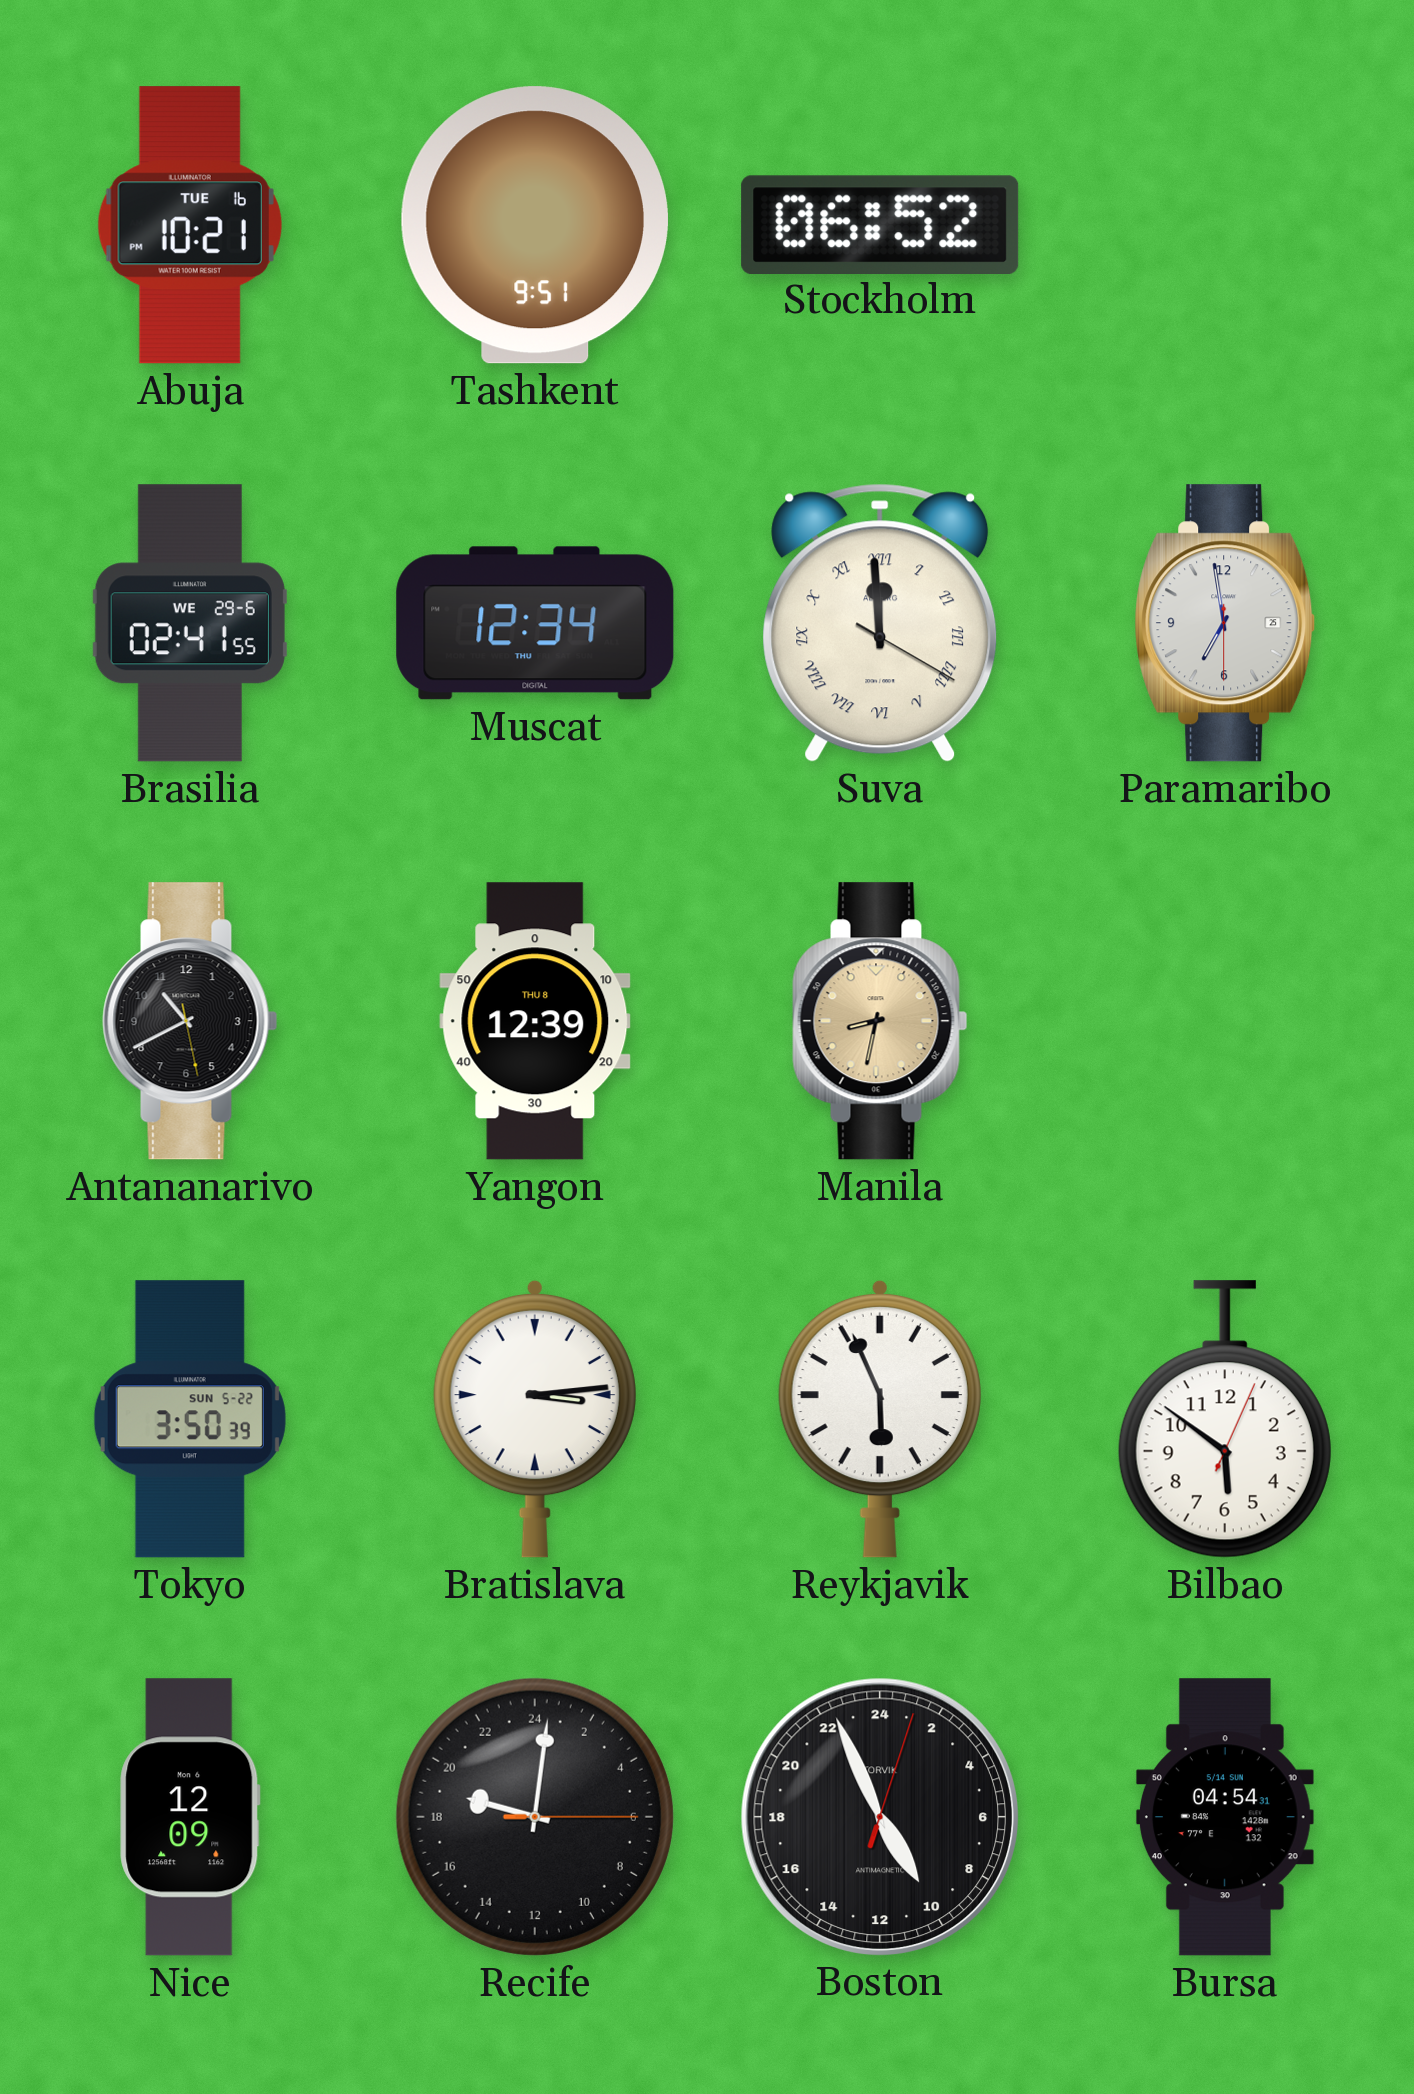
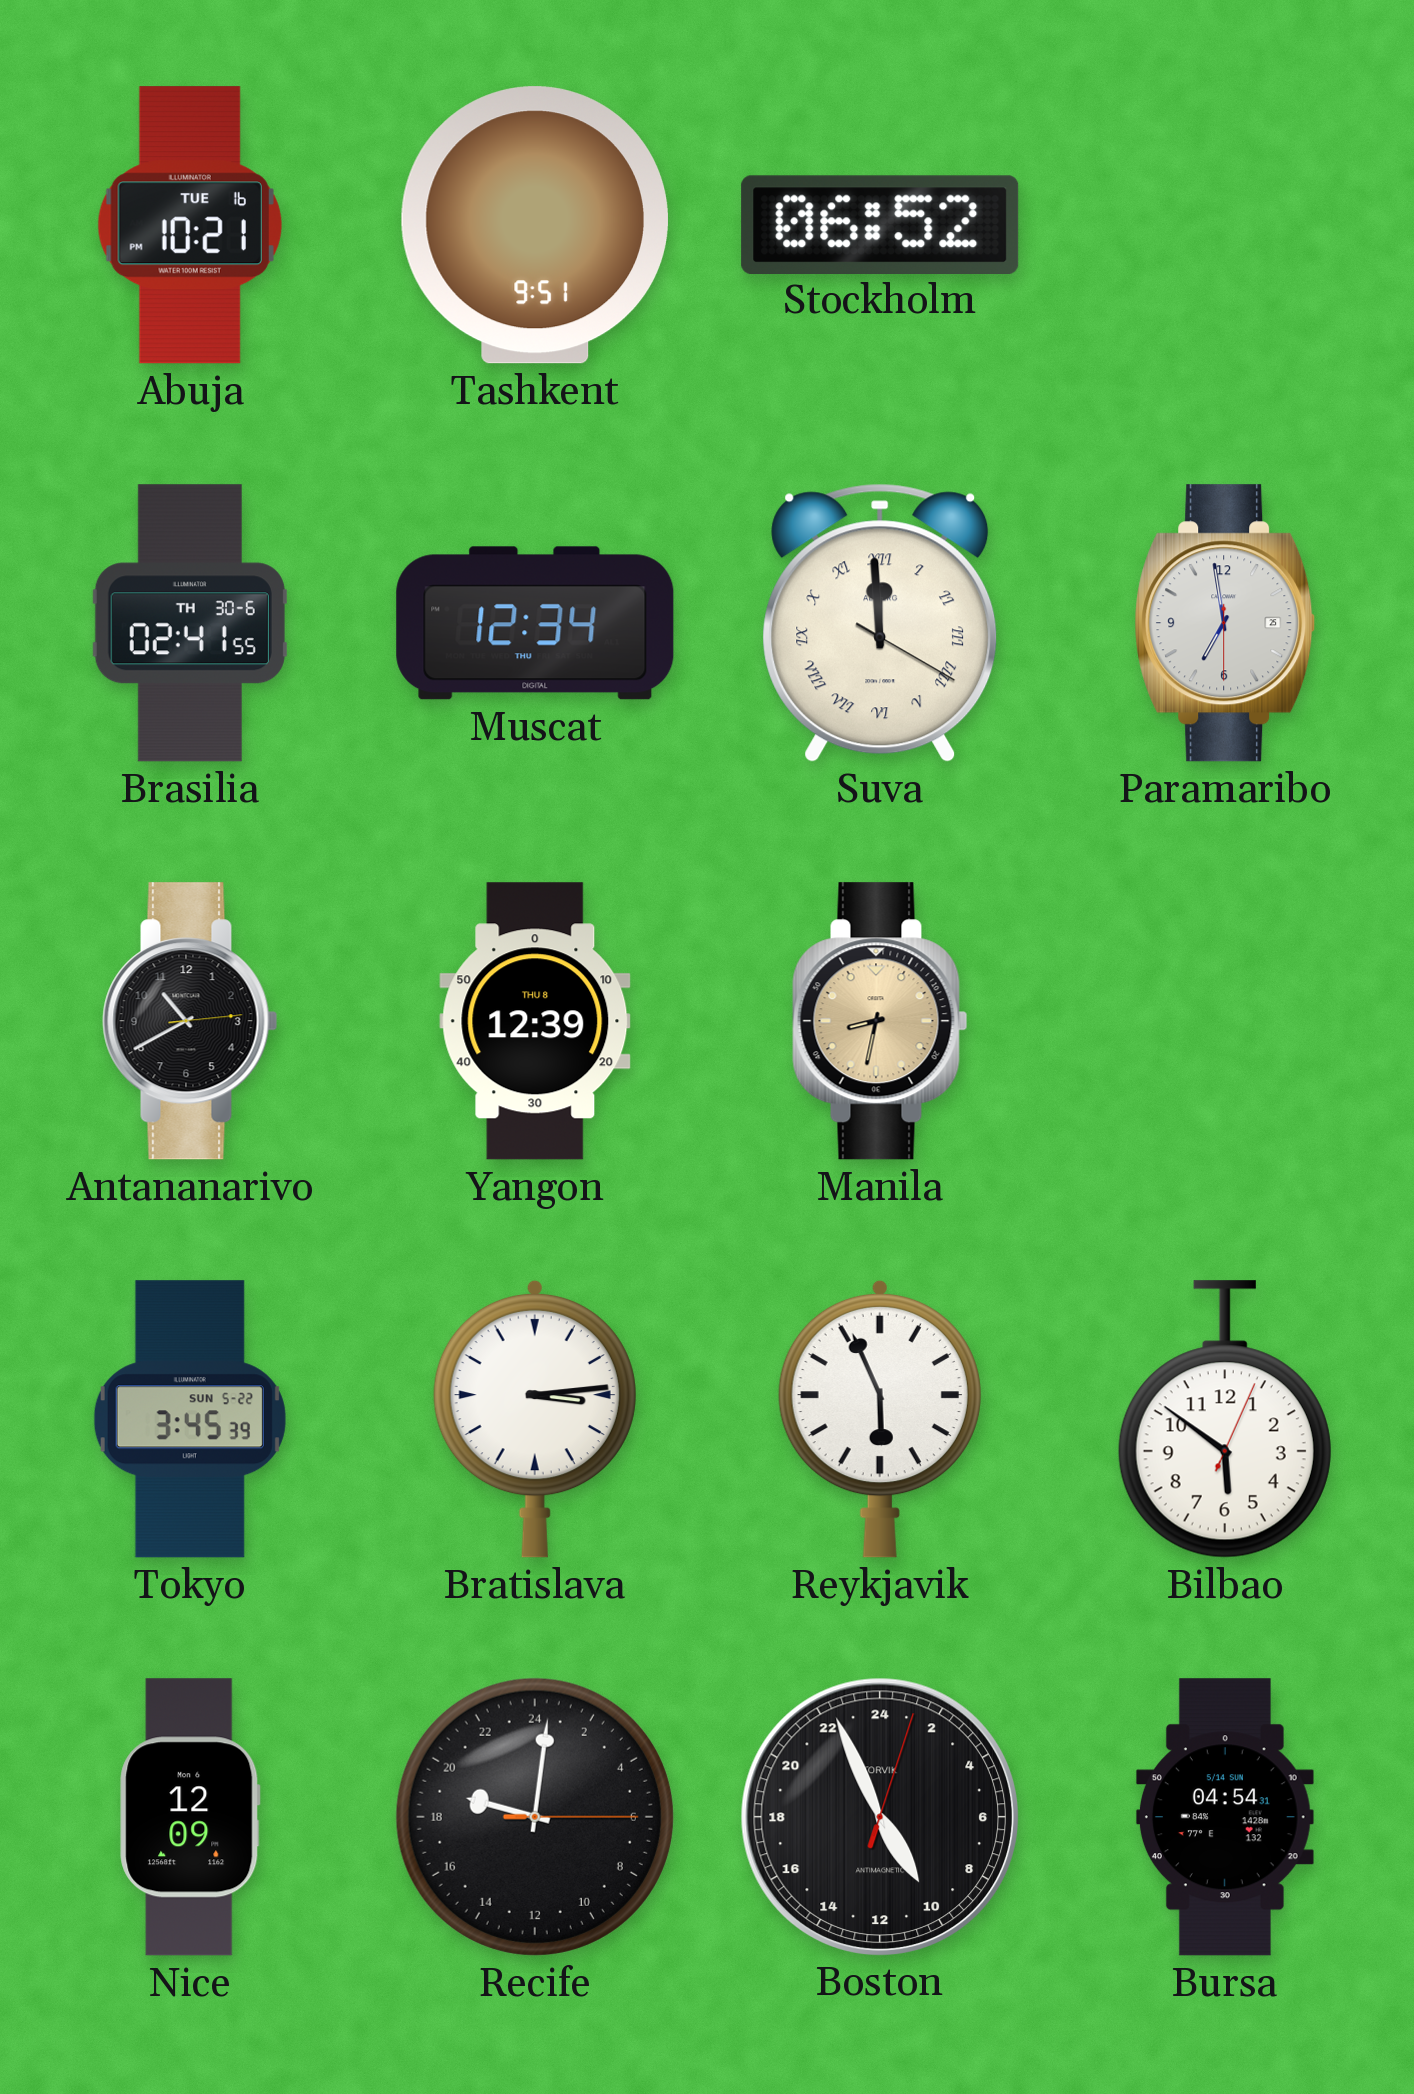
Brasilia date: WE 29-6 -> TH 30-6
Antananarivo: 10:40:28 -> 10:40:14
Tokyo: 3:50 -> 3:45
